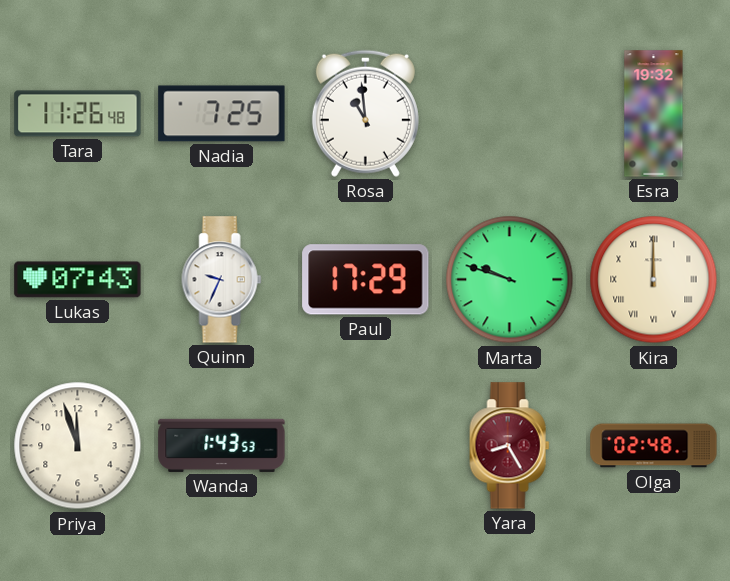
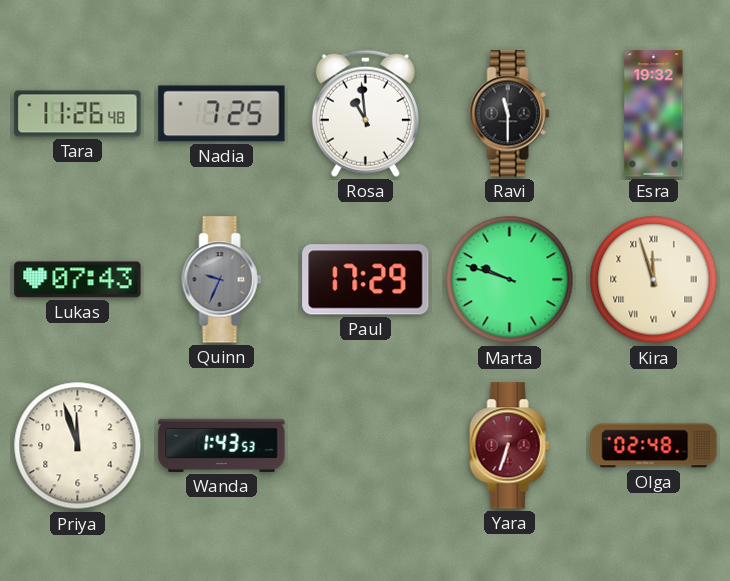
Ravi: none -> 11:30
Quinn dial: white -> grey
Kira: 12:00 -> 11:57
Yara: 8:25 -> 6:33
